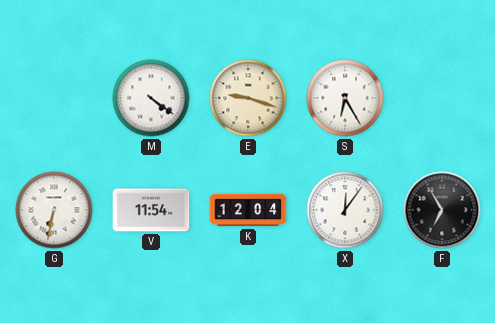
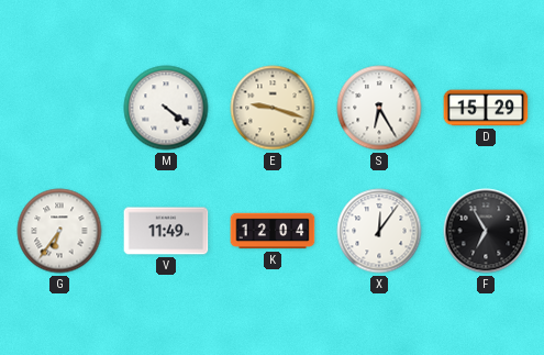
D: none -> 15:29
G: 6:32 -> 6:36
V: 11:54 -> 11:49
